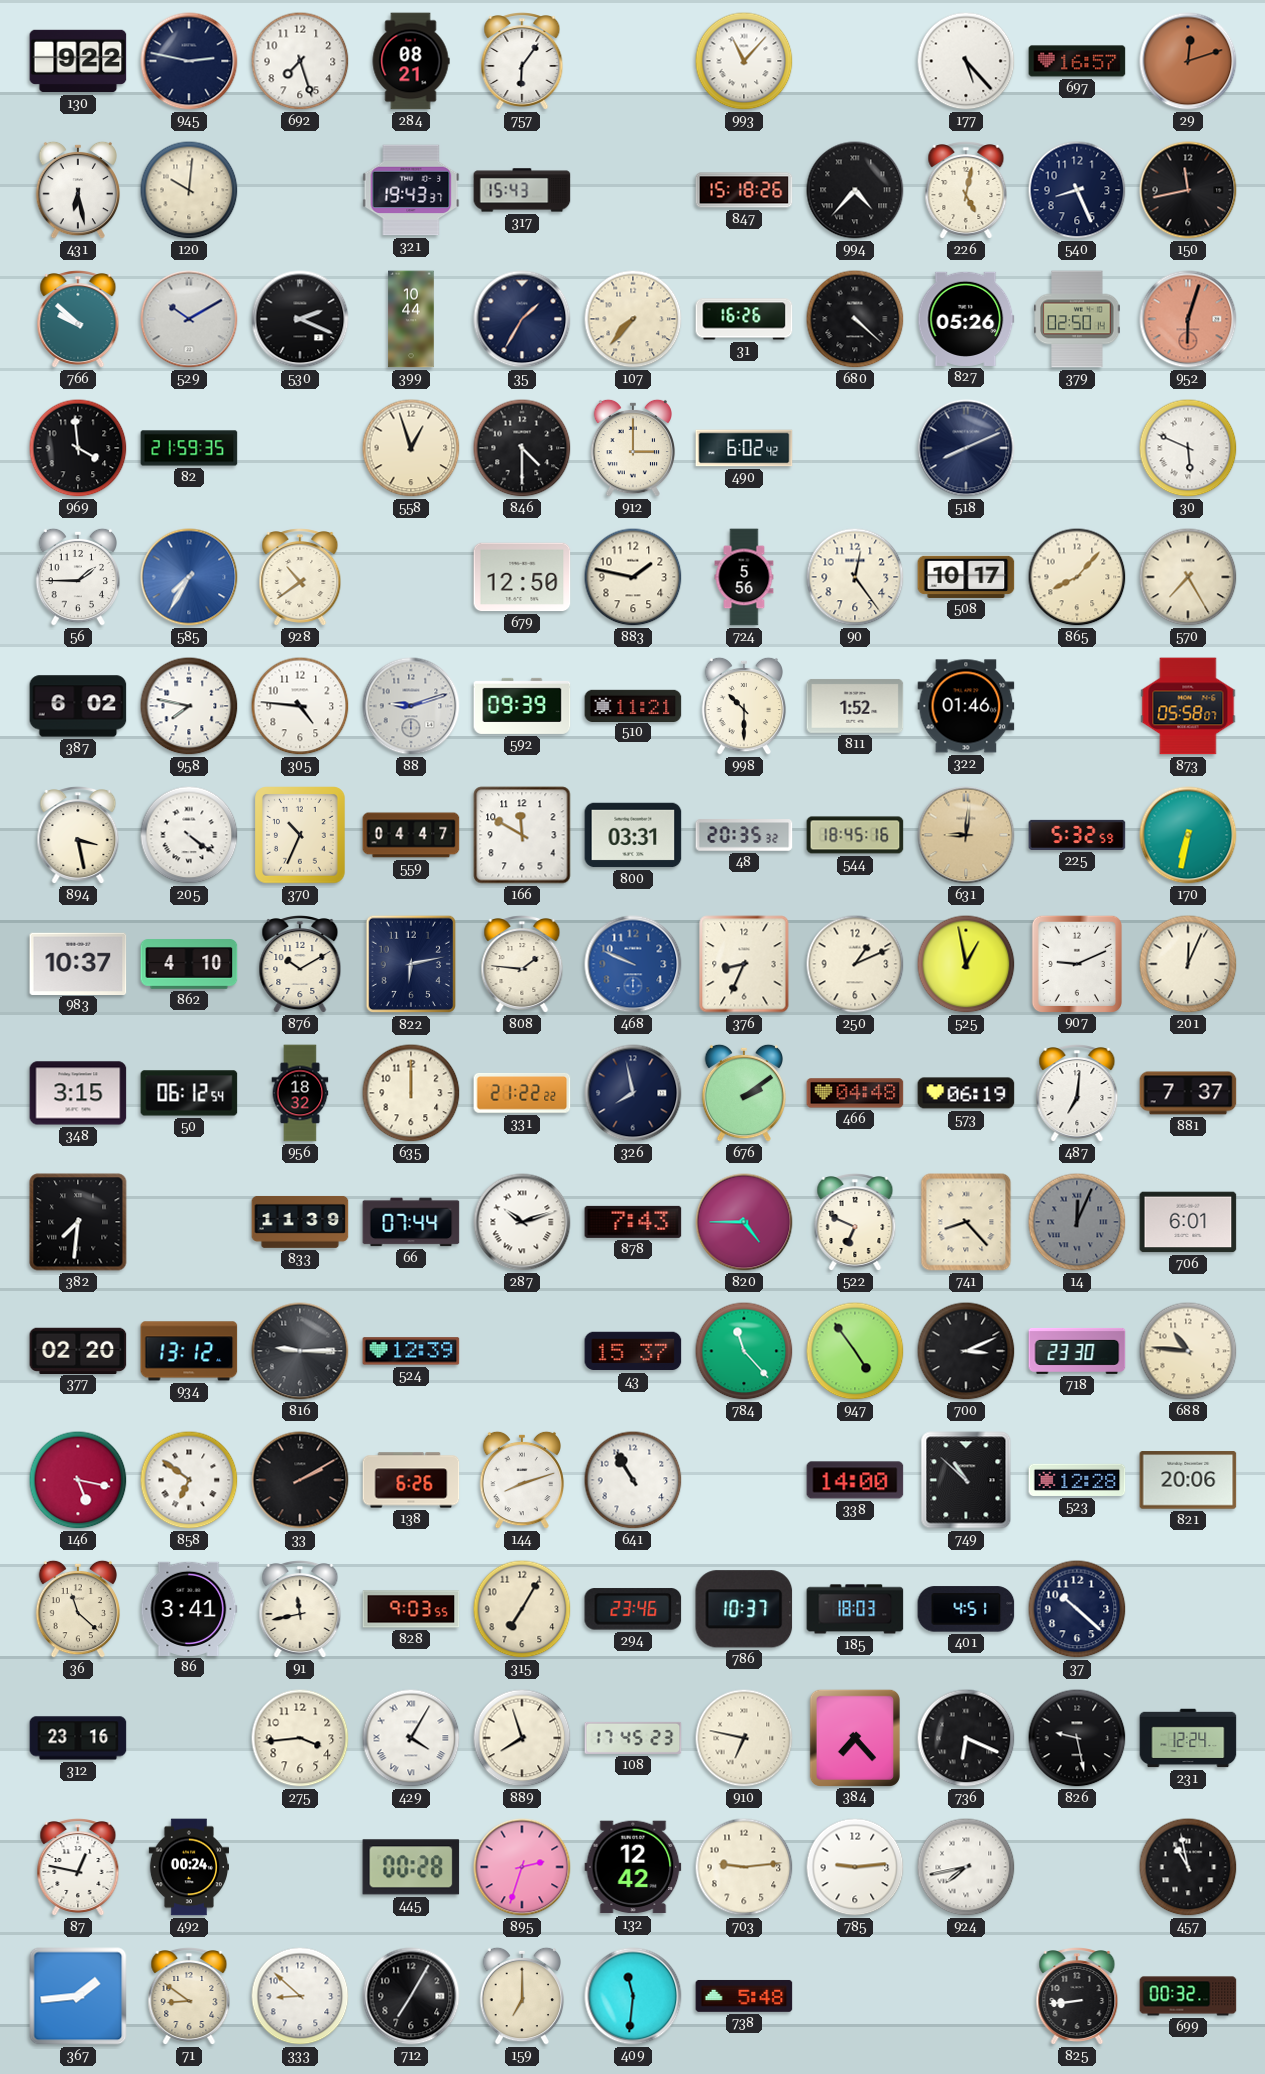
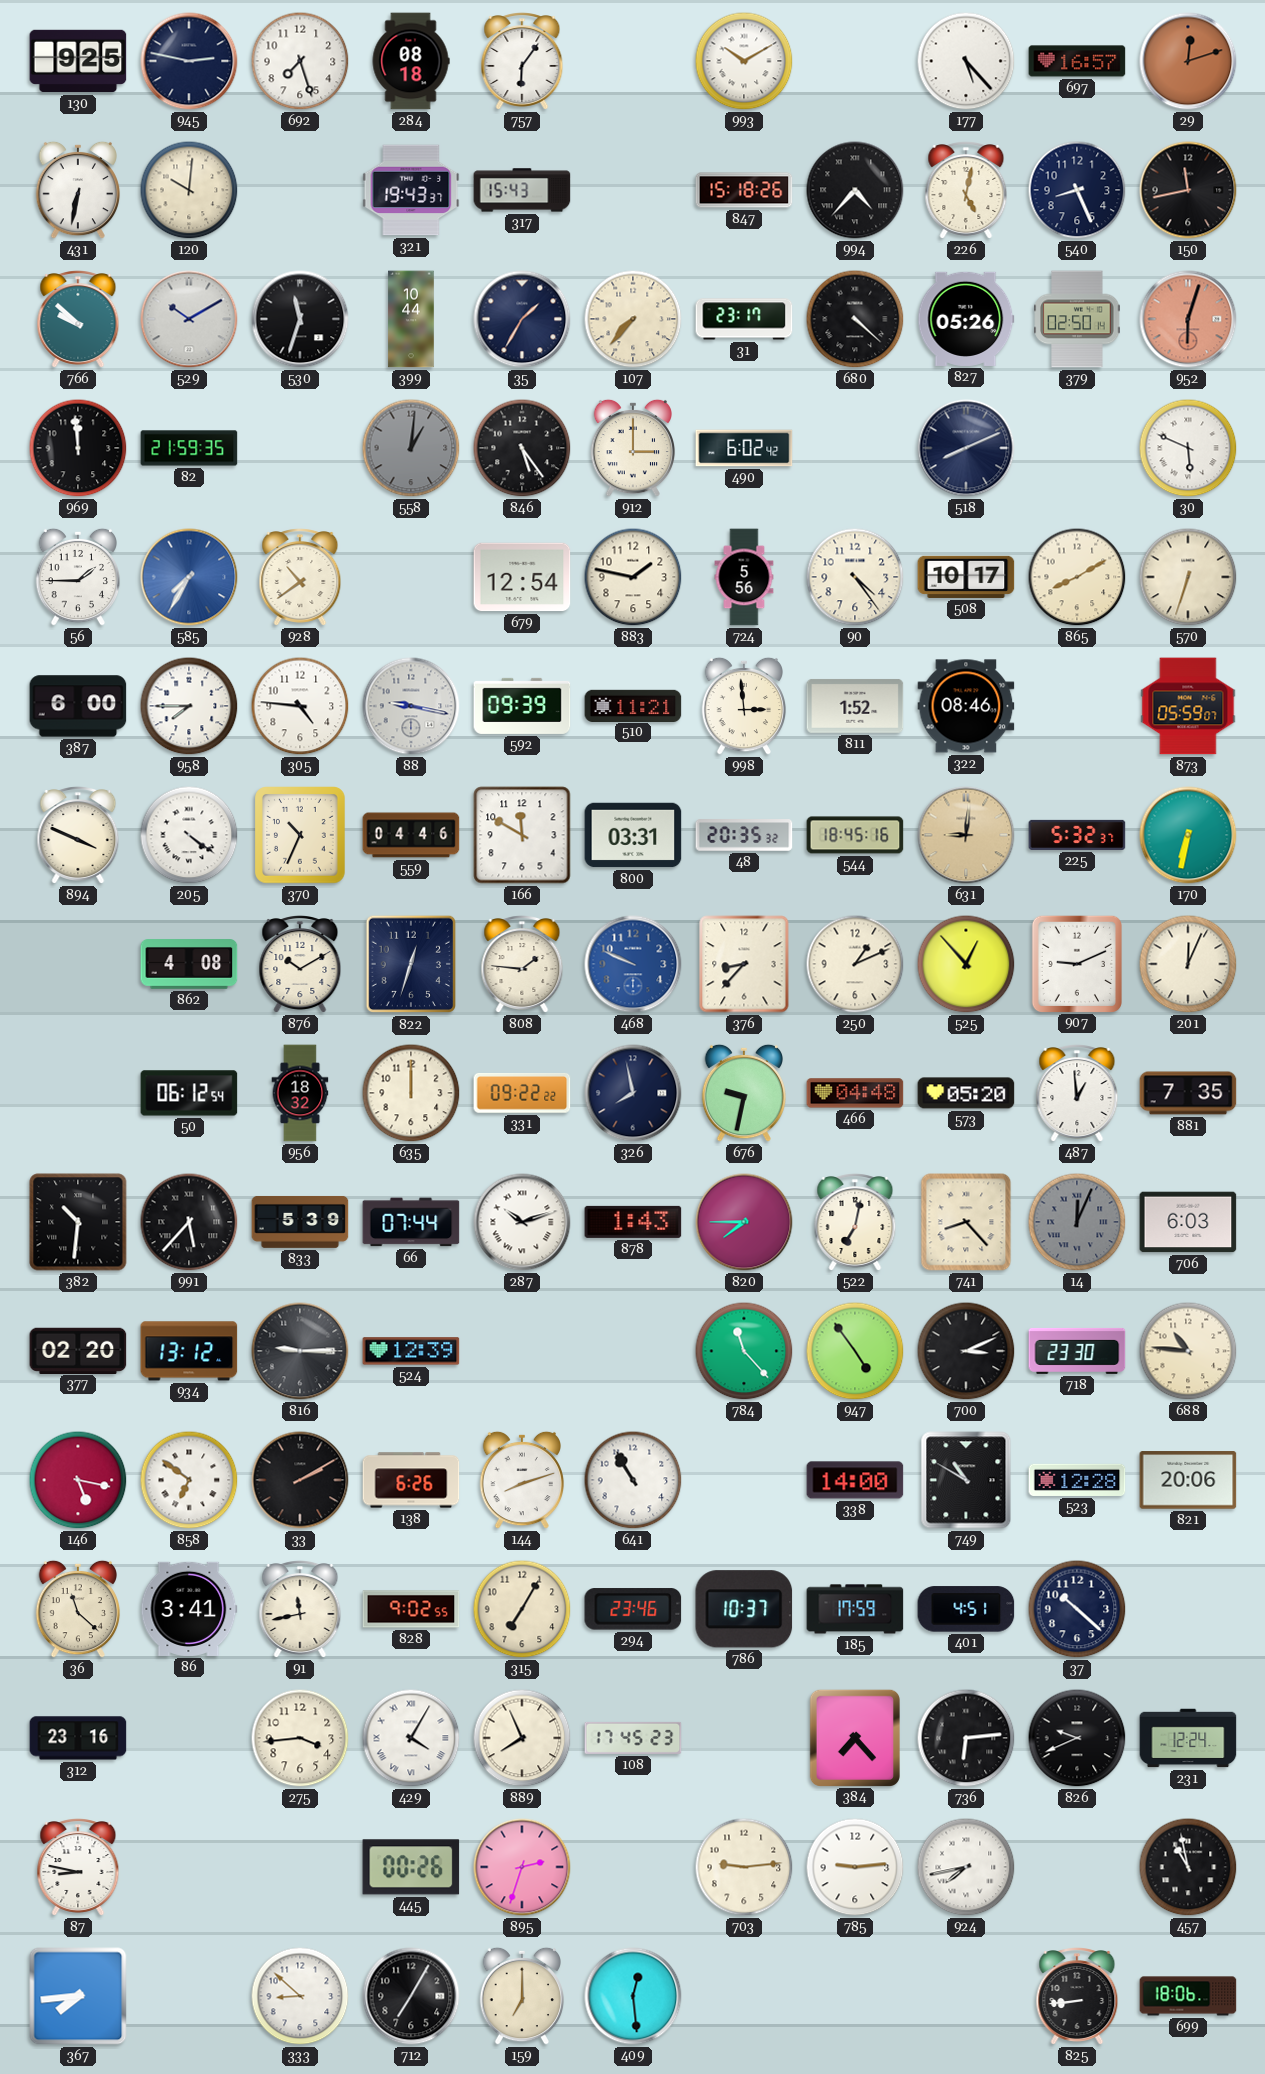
130: 9:22 -> 9:25
284: 08:21 -> 08:18
993: 11:07 -> 10:10
431: 6:28 -> 6:32
530: 2:19 -> 11:33
31: 16:26 -> 23:17
969: 3:59 -> 11:59
558: 12:57 -> 1:01
558 dial: cream -> grey
846: 4:30 -> 5:24
679: 12:50 -> 12:54
90: 12:24 -> 4:24
865: 8:07 -> 8:10
570: 7:25 -> 6:33
387: 6:02 -> 6:00
958: 7:47 -> 7:45
88: 9:12 -> 9:17
998: 10:30 -> 2:59
322: 01:46 -> 08:46
873: 05:58 -> 05:59
894: 3:28 -> 3:49
559: 04:47 -> 04:46
225: 5:32:59 -> 5:32:37
983: 10:37 -> none
862: 4:10 -> 4:08
822: 6:13 -> 12:33
376: 8:34 -> 8:37
525: 12:58 -> 12:53
348: 3:15 -> none
331: 21:22 -> 09:22
676: 2:09 -> 9:32
573: 06:19 -> 05:20
487: 7:01 -> 12:59
881: 7:37 -> 7:35
382: 7:31 -> 10:31
991: none -> 5:37
833: 11:39 -> 5:39
878: 7:43 -> 1:43
820: 4:45 -> 7:45
522: 6:49 -> 7:02
706: 6:01 -> 6:03
43: 15:37 -> none
749: 10:52 -> 10:50
828: 9:03 -> 9:02
185: 18:03 -> 17:59
889: 7:57 -> 7:56
910: 6:47 -> none
736: 6:19 -> 6:14
826: 9:28 -> 9:41
87: 12:47 -> 8:47
492: 00:24 -> none
445: 00:28 -> 00:26
132: 12:42 -> none
367: 1:44 -> 7:44
71: 8:51 -> none
409: 11:31 -> 12:29
738: 5:48 -> none
699: 00:32 -> 18:06
